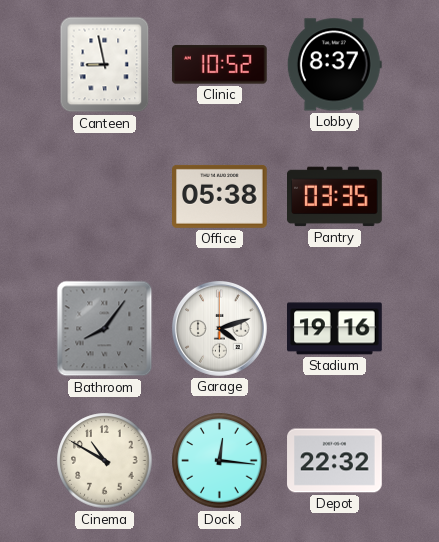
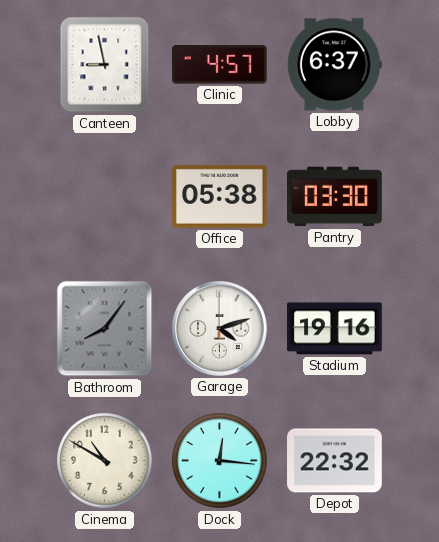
Clinic: 10:52 -> 4:57
Lobby: 8:37 -> 6:37
Pantry: 03:35 -> 03:30
